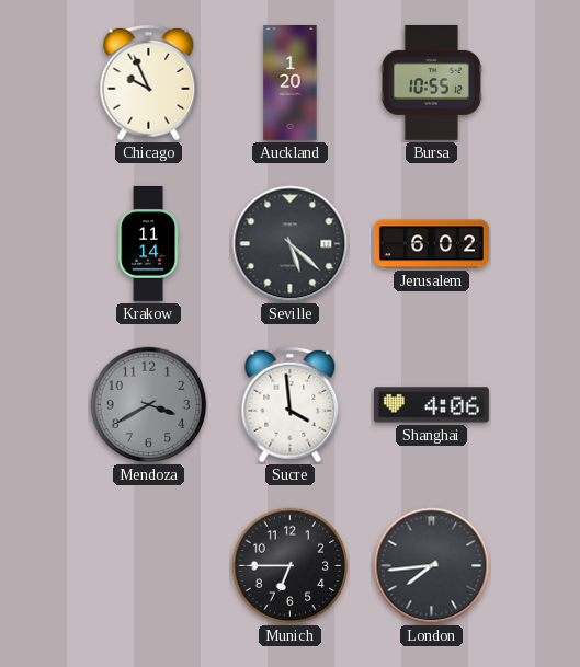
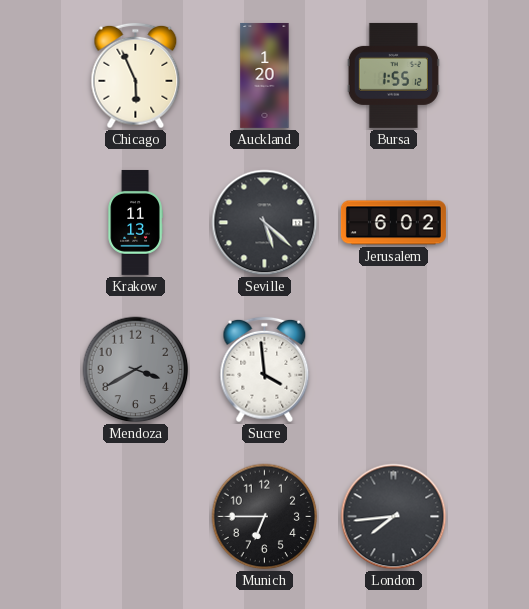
Chicago: 9:56 -> 5:56
Bursa: 10:55 -> 1:55
Krakow: 11:14 -> 11:13
Shanghai: 4:06 -> none
